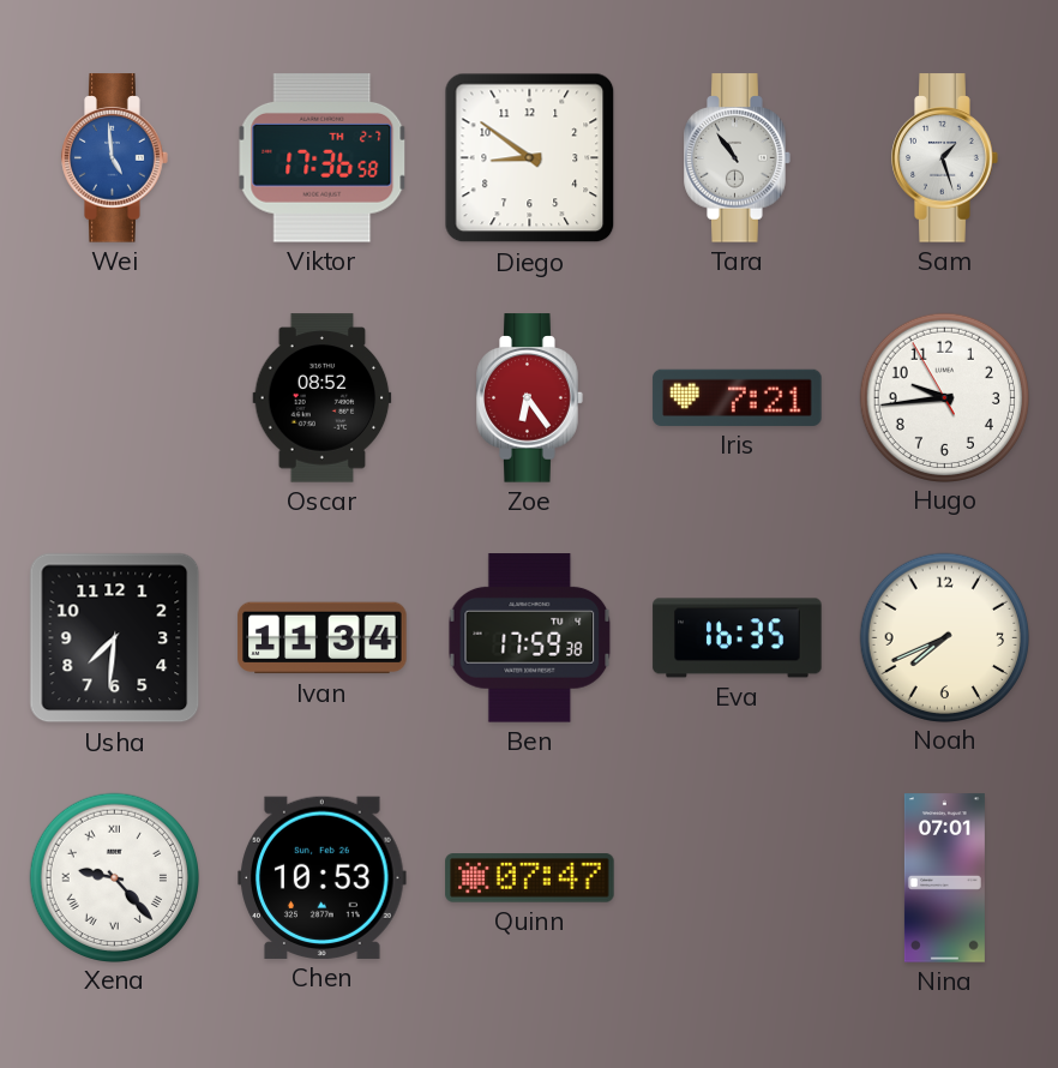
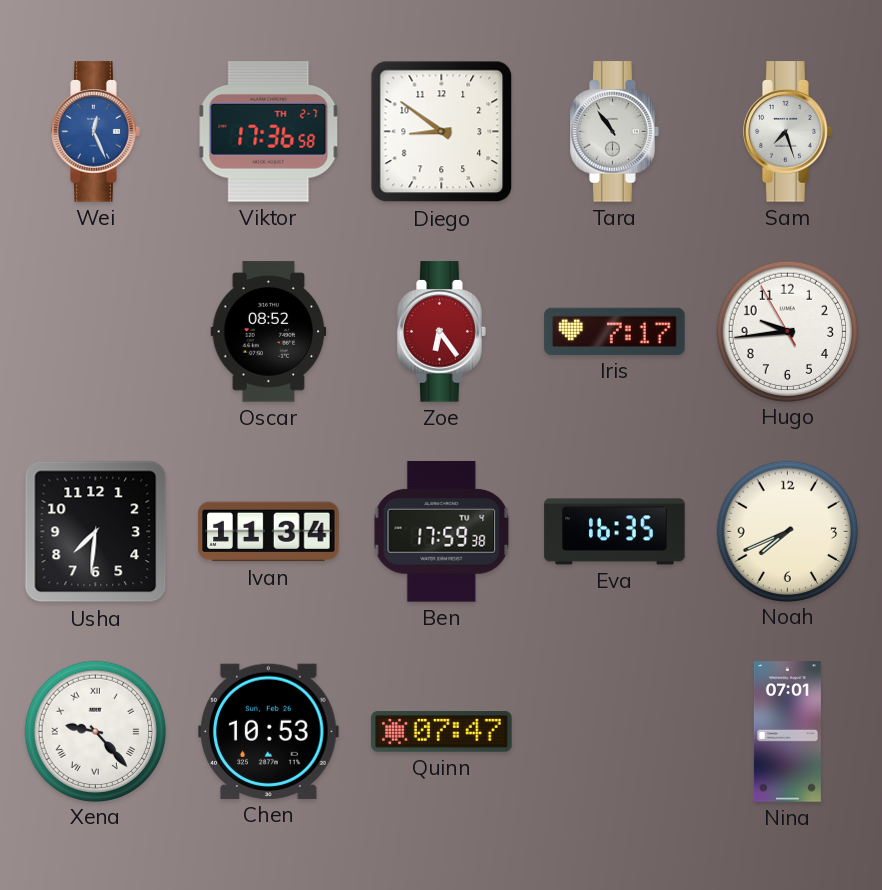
Wei: 4:59 -> 12:26
Sam: 1:27 -> 7:27
Iris: 7:21 -> 7:17
